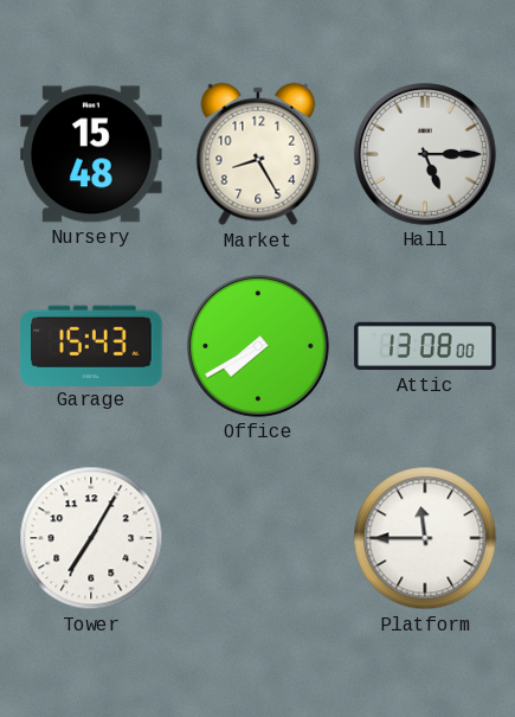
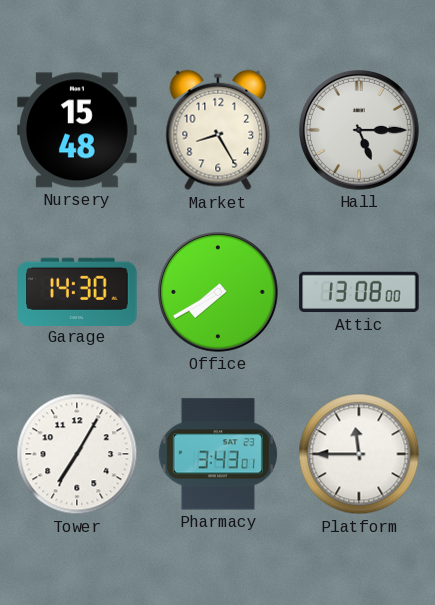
Garage: 15:43 -> 14:30
Pharmacy: none -> 3:43
